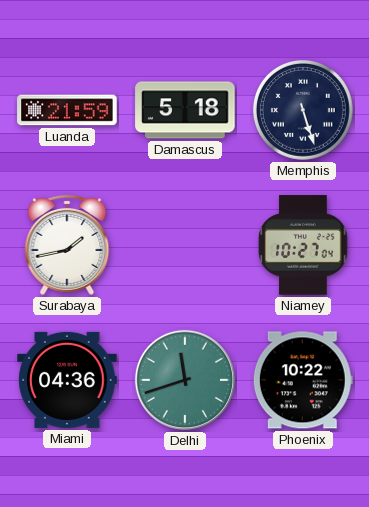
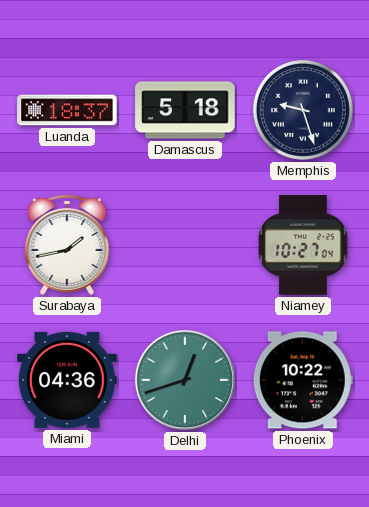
Luanda: 21:59 -> 18:37
Memphis: 5:27 -> 9:27
Delhi: 11:42 -> 12:42
